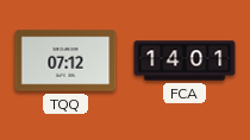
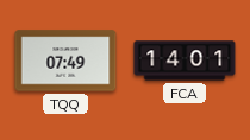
TQQ: 07:12 -> 07:49
